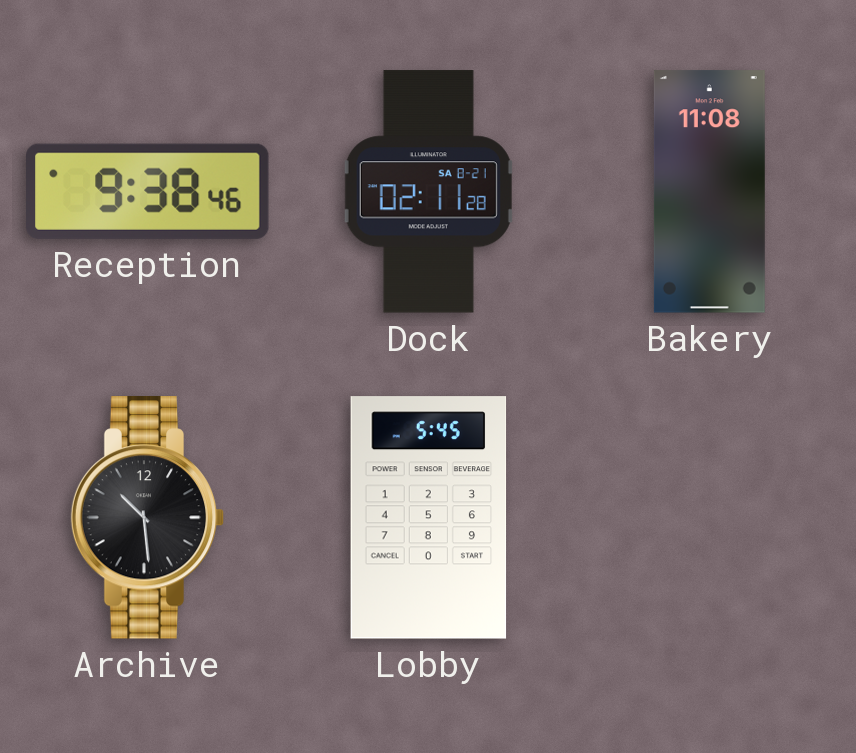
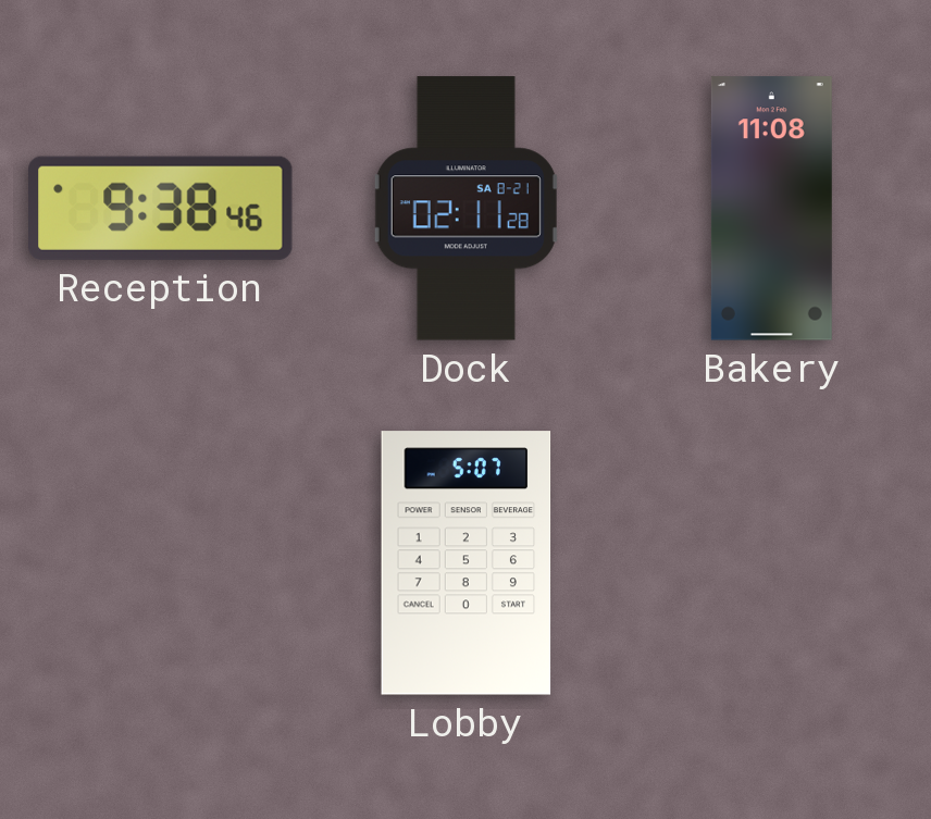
Archive: 10:29 -> none
Lobby: 5:45 -> 5:07
